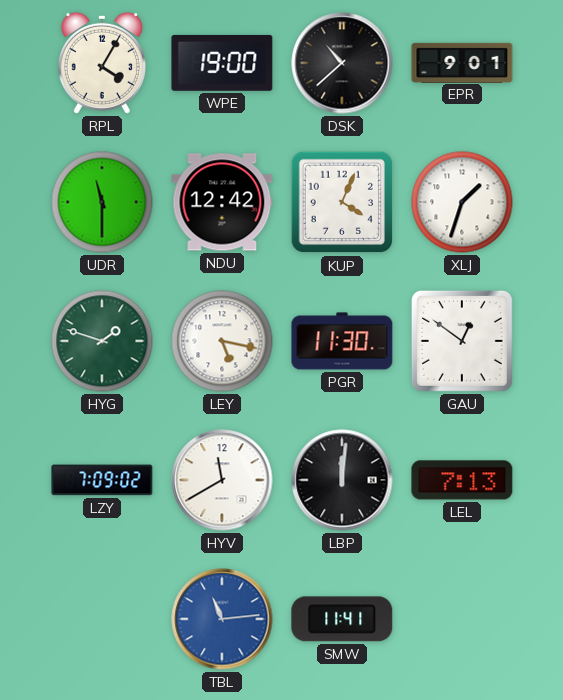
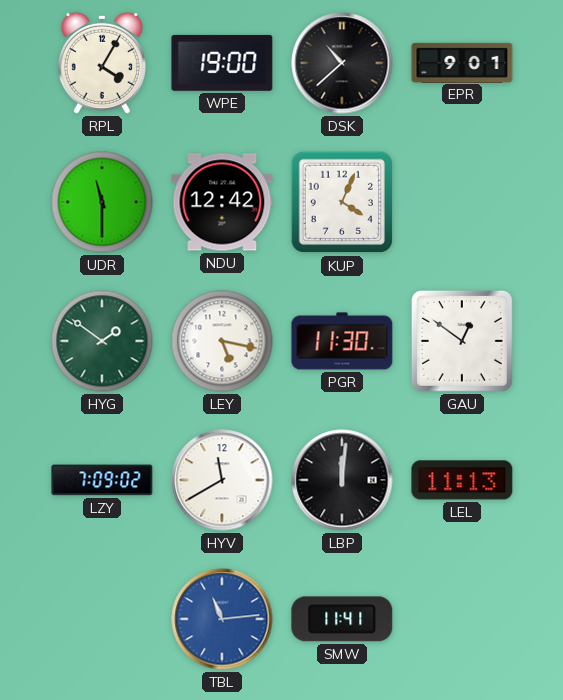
XLJ: 1:33 -> none
HYG: 1:48 -> 1:51
LEL: 7:13 -> 11:13
